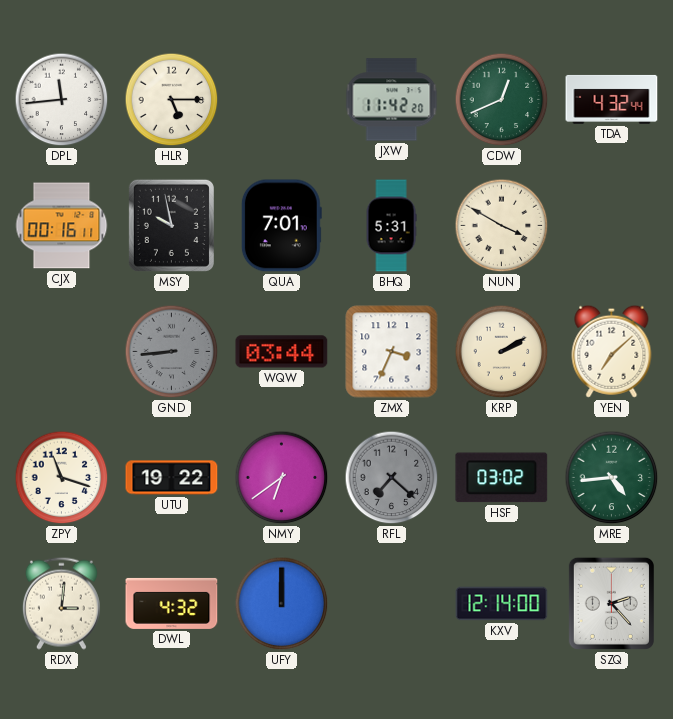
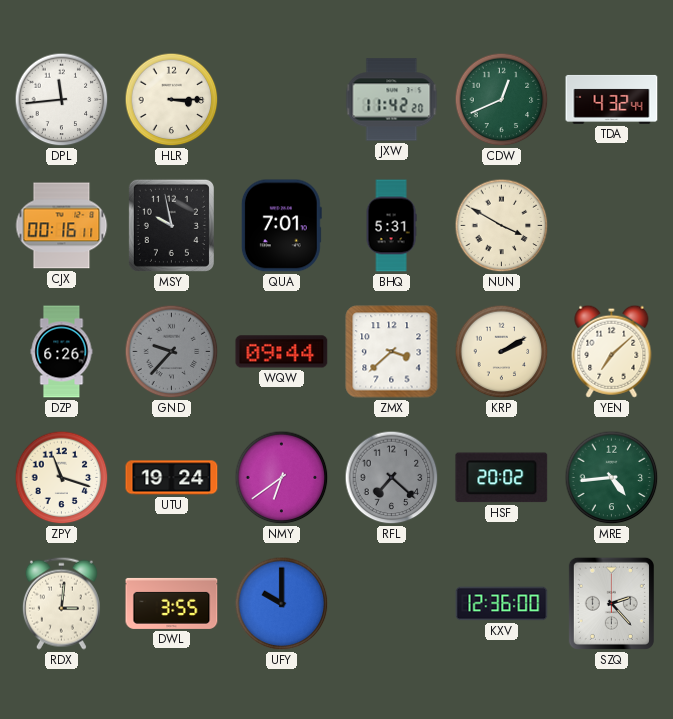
HLR: 5:15 -> 3:15
DZP: none -> 6:26
GND: 8:44 -> 9:37
WQW: 03:44 -> 09:44
ZMX: 3:34 -> 3:38
UTU: 19:22 -> 19:24
HSF: 03:02 -> 20:02
DWL: 4:32 -> 3:55
UFY: 12:00 -> 10:00
KXV: 12:14 -> 12:36
